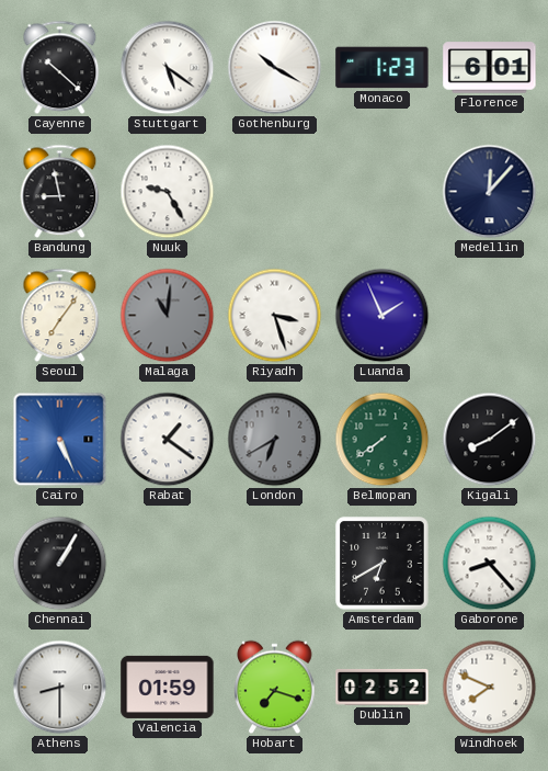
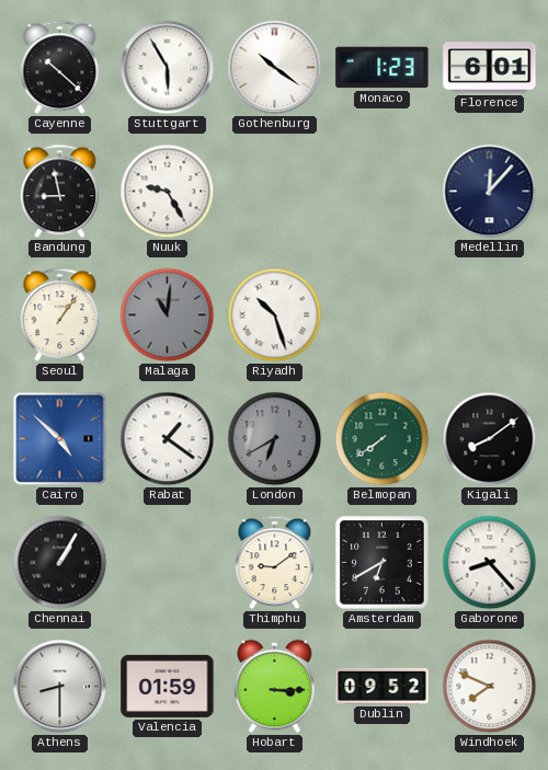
Stuttgart: 5:21 -> 5:55
Gothenburg: 10:20 -> 10:21
Seoul: 7:06 -> 1:06
Riyadh: 3:27 -> 10:27
Luanda: 1:56 -> none
Cairo: 5:26 -> 4:52
Thimphu: none -> 9:09
Hobart: 7:18 -> 3:15
Dublin: 02:52 -> 09:52
